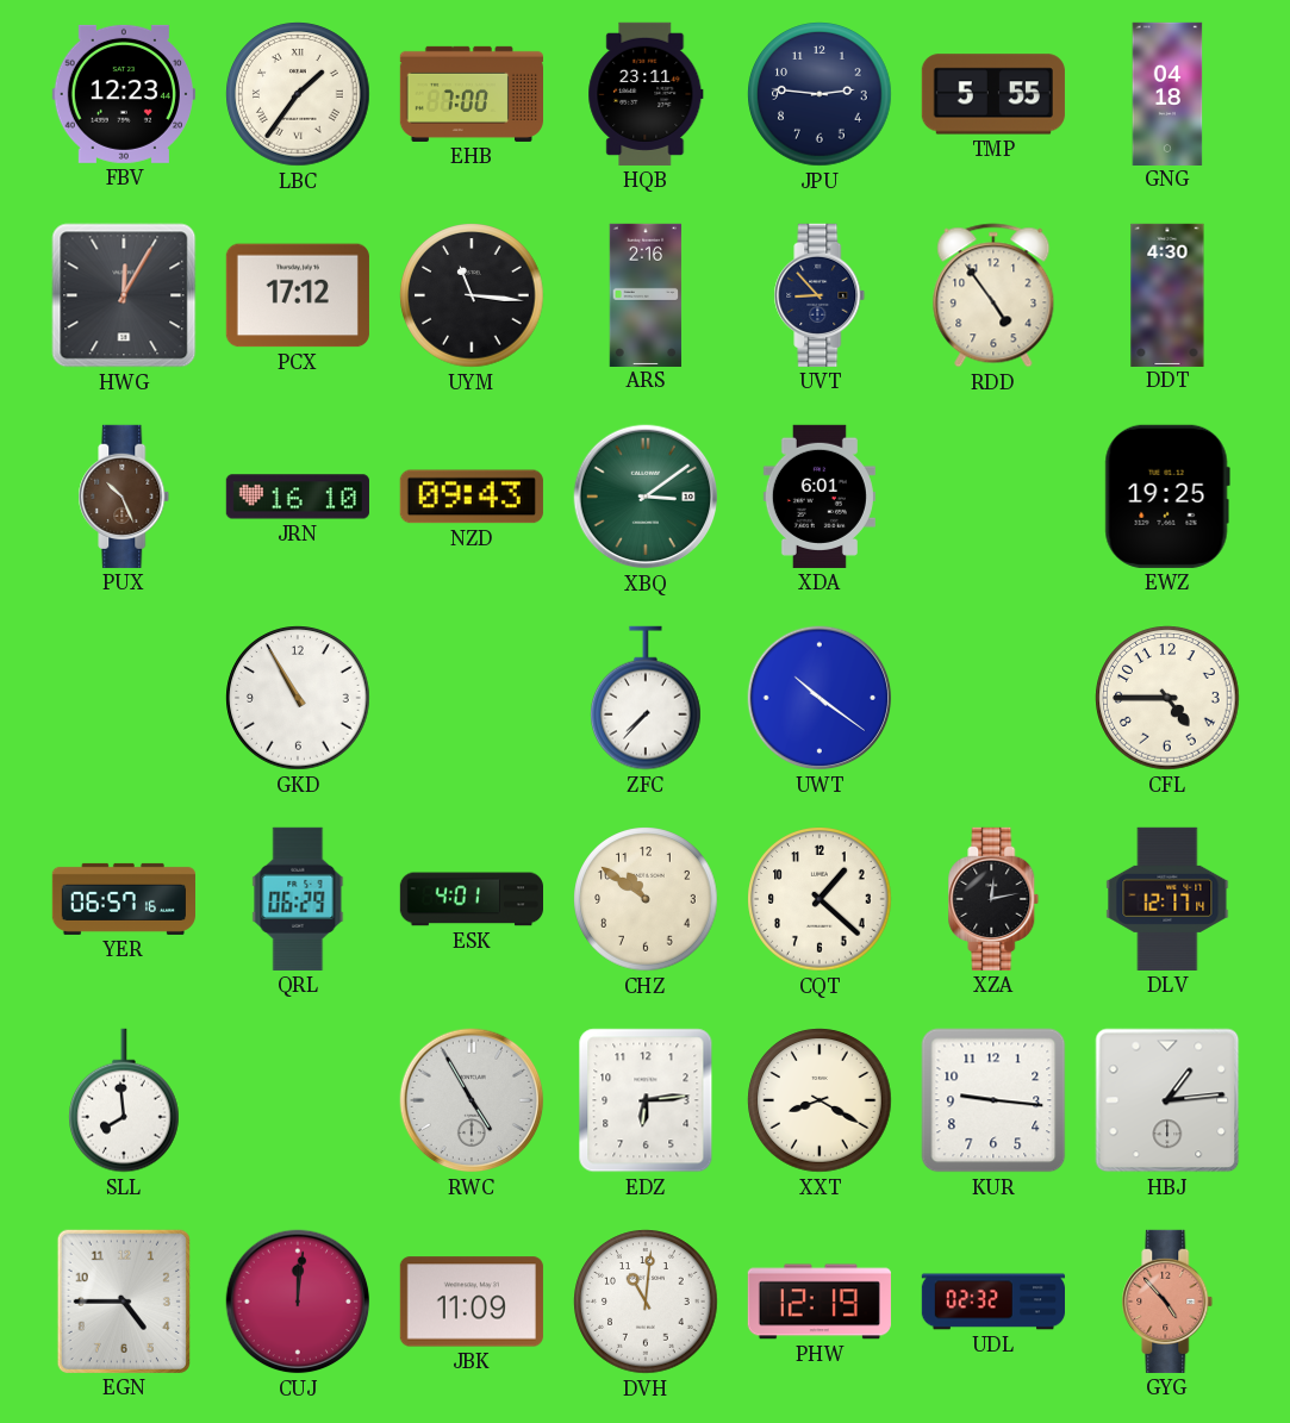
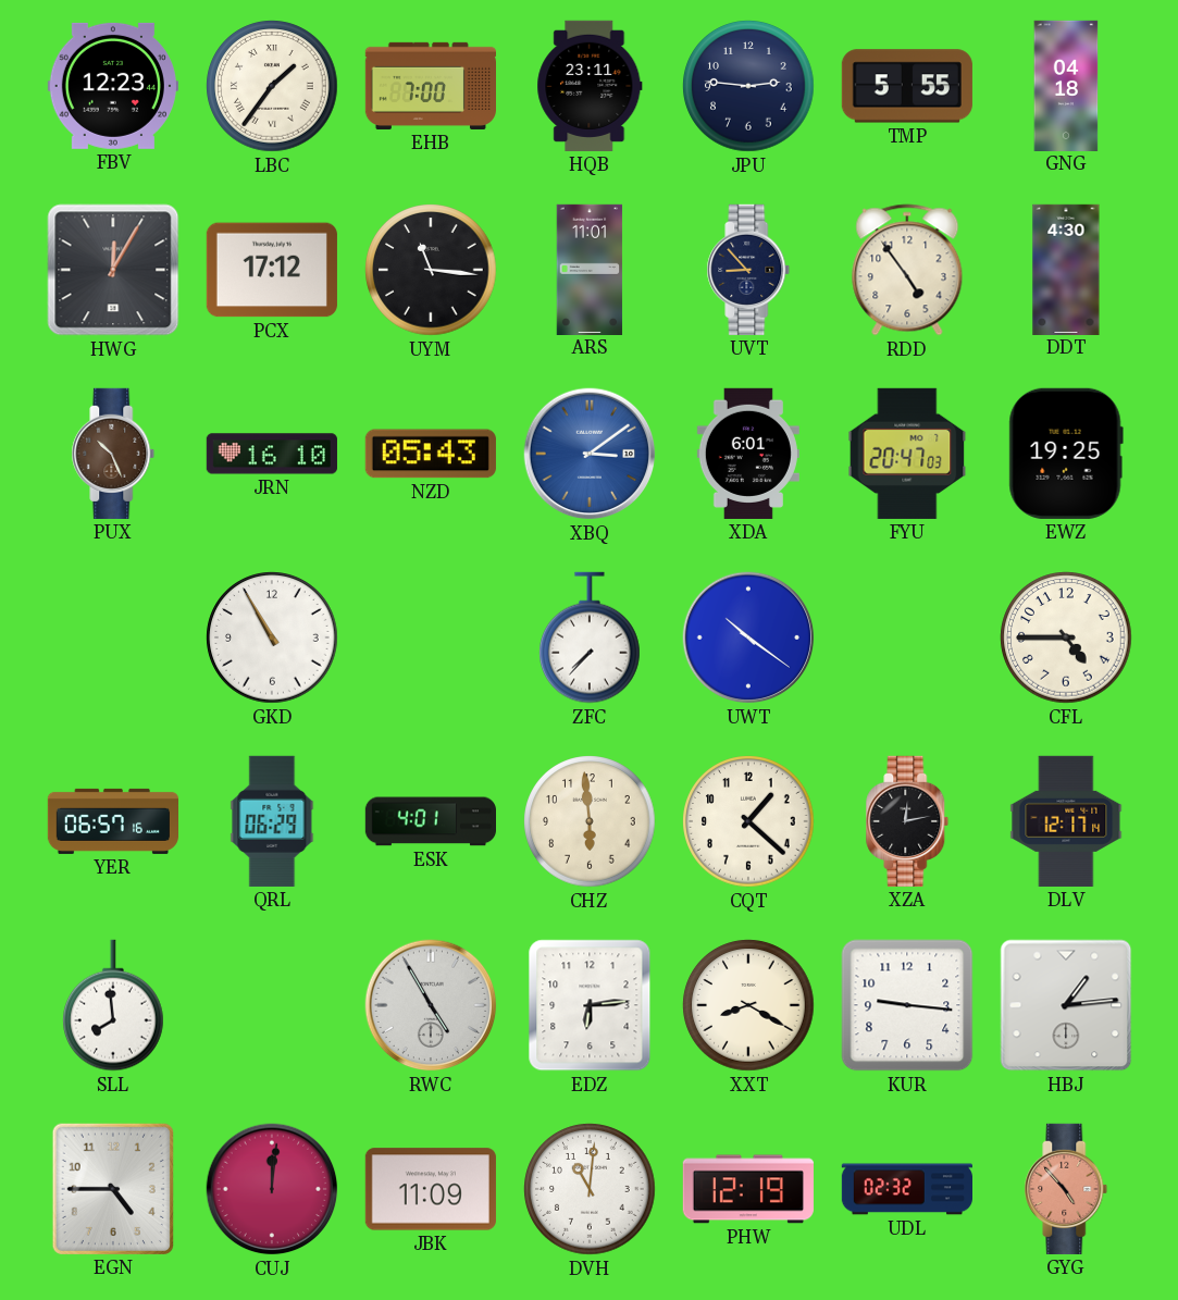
ARS: 2:16 -> 11:01
NZD: 09:43 -> 05:43
XBQ dial: green -> blue
FYU: none -> 20:47
CHZ: 10:51 -> 5:59
